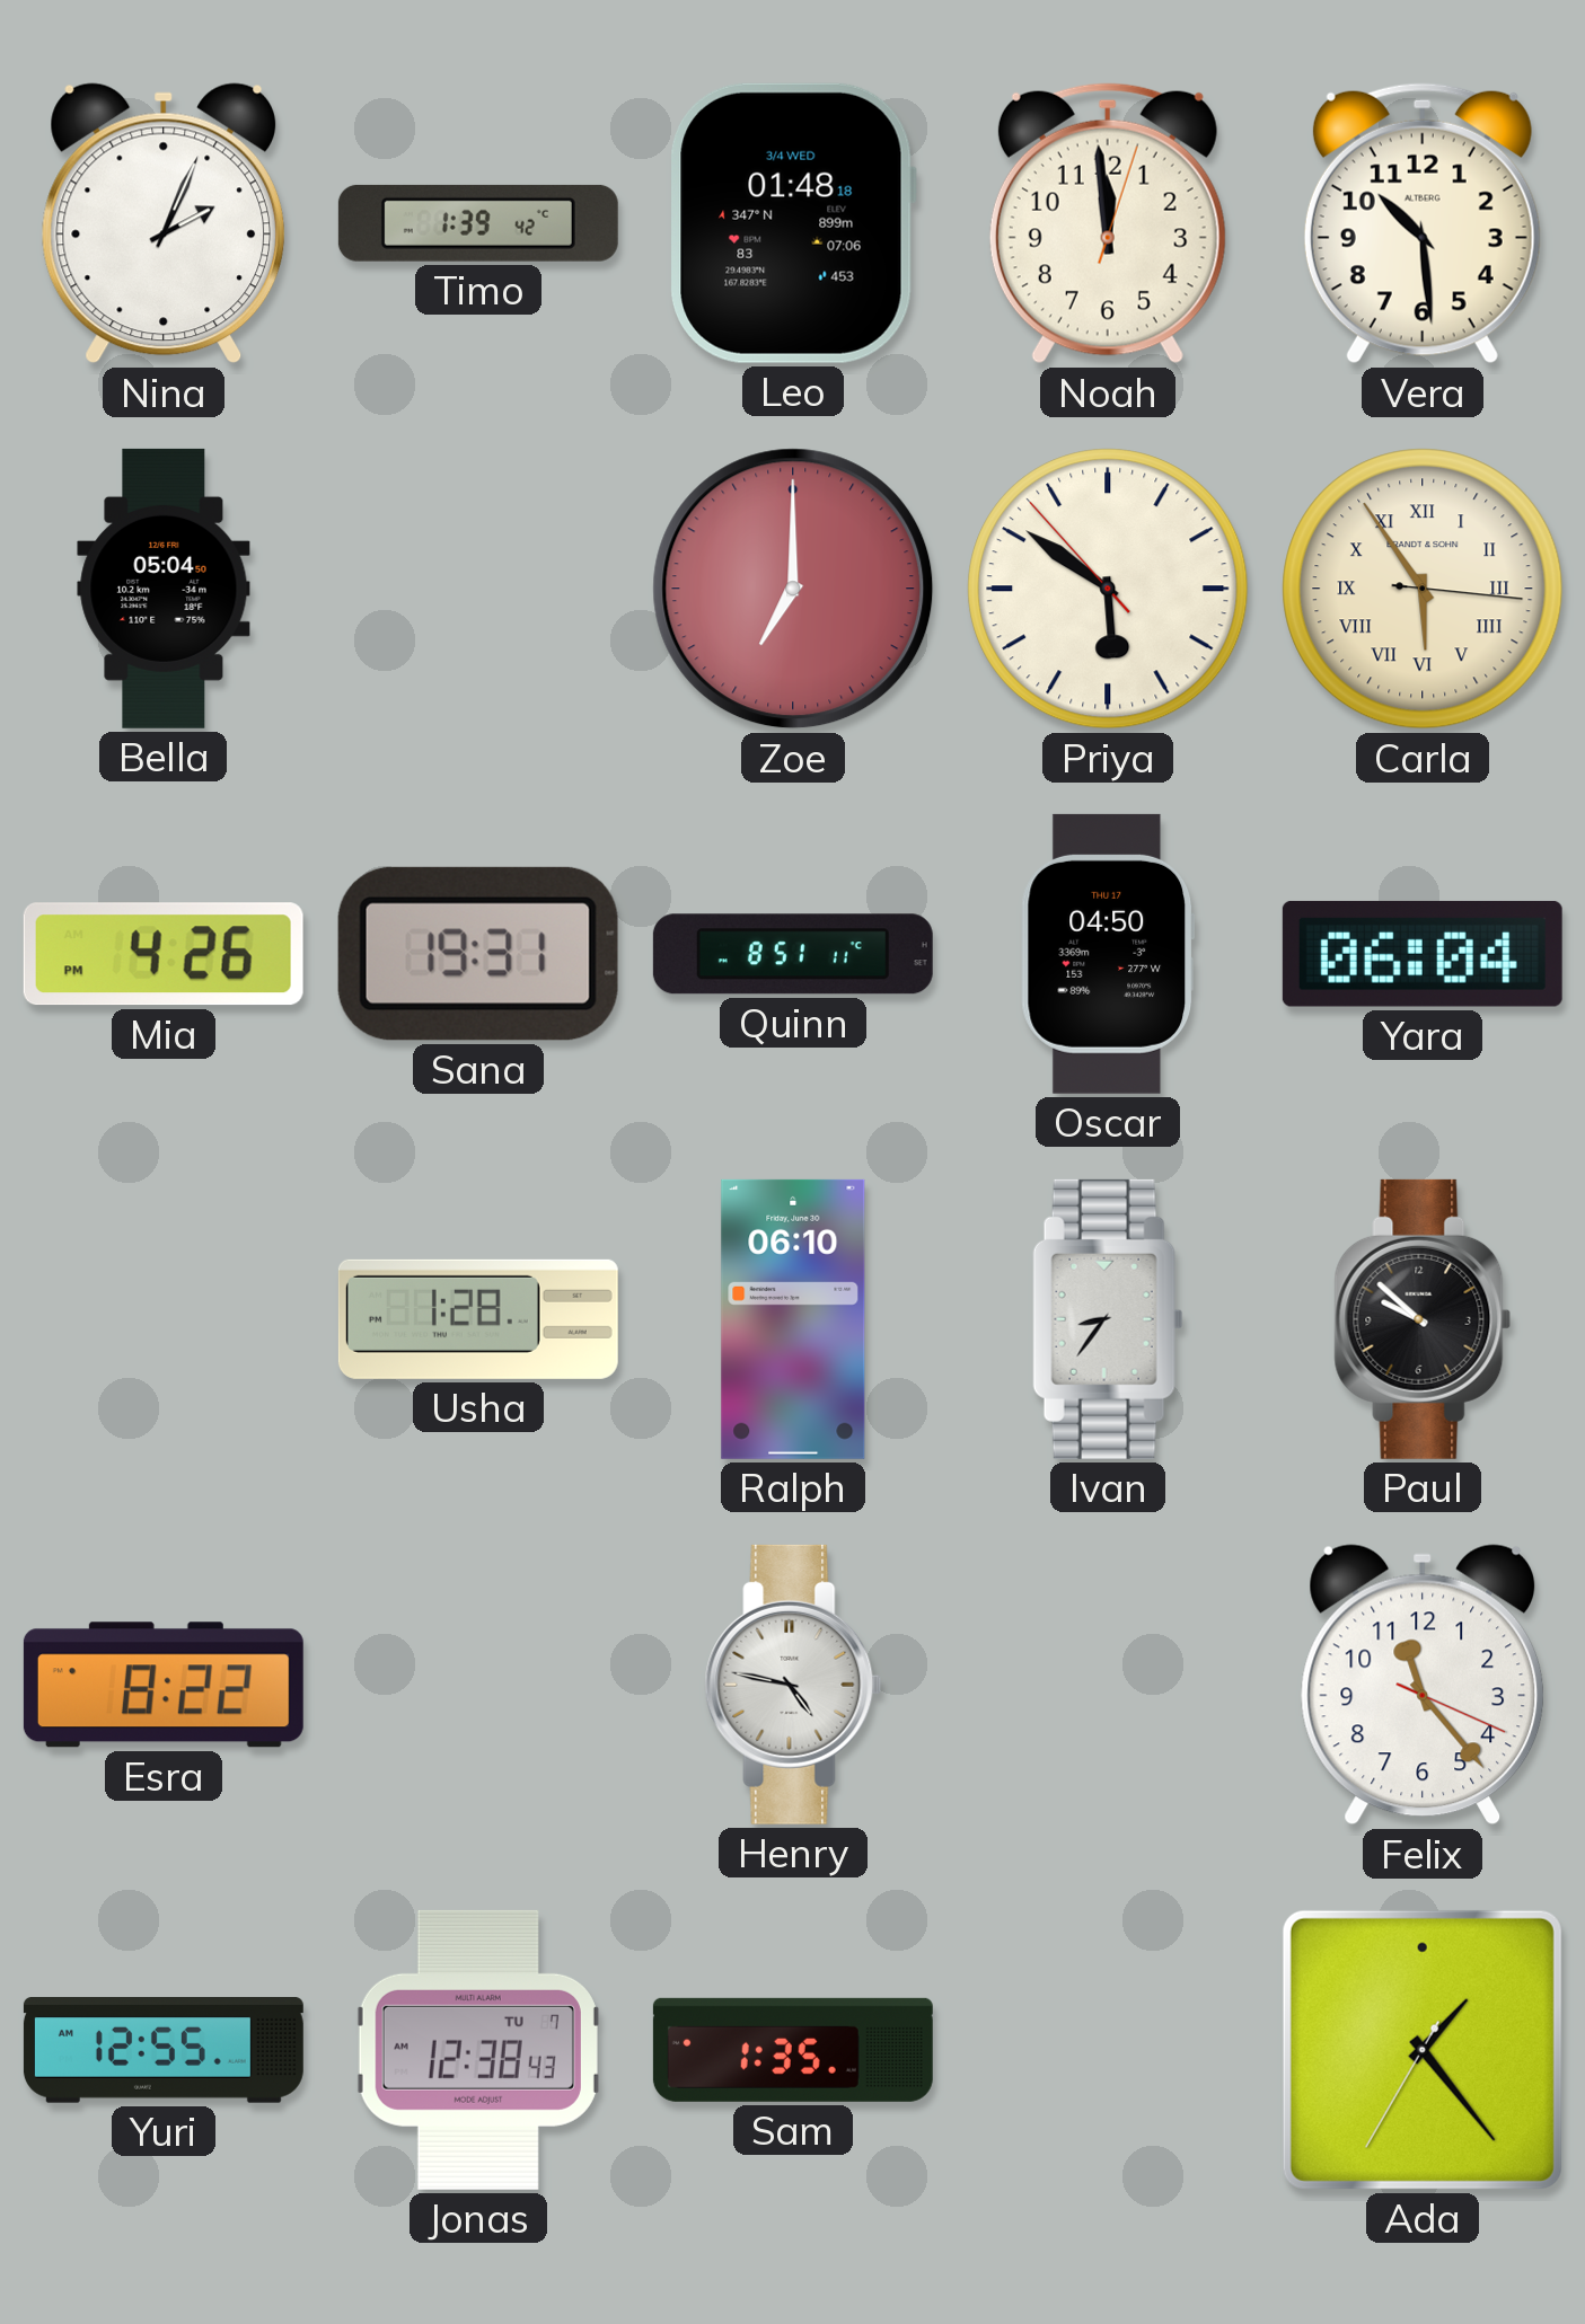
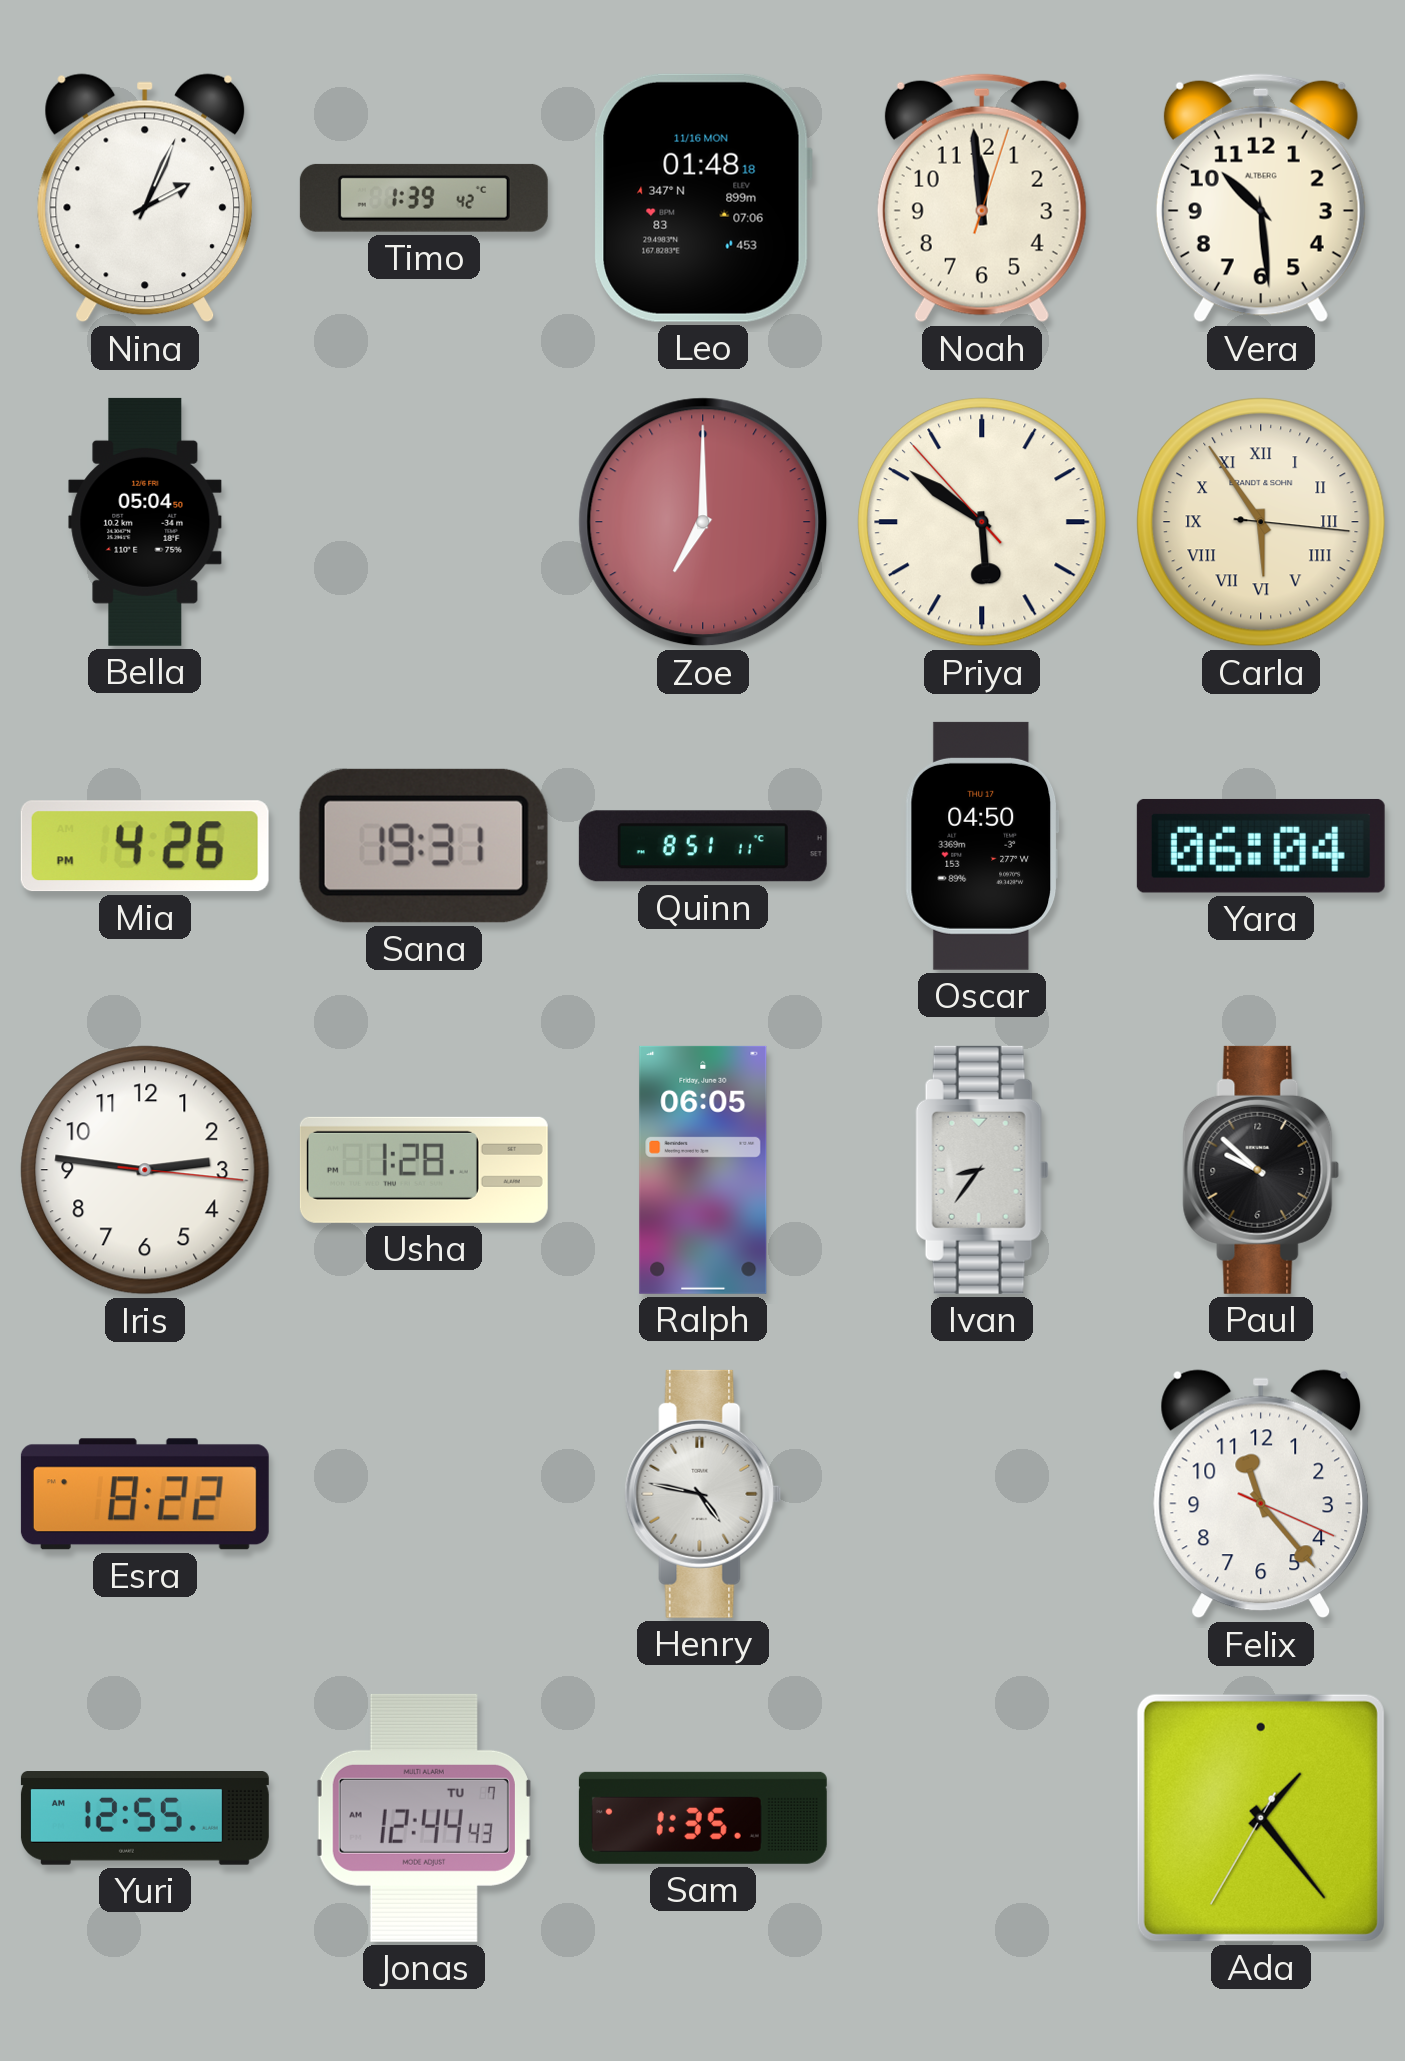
Leo date: 3/4 WED -> 11/16 MON
Iris: none -> 2:46
Ralph: 06:10 -> 06:05
Jonas: 12:38 -> 12:44
